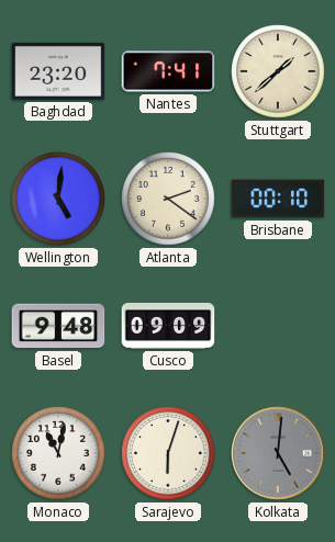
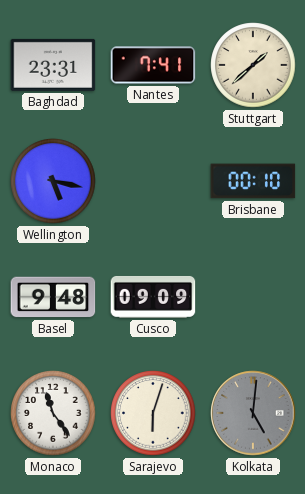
Baghdad: 23:20 -> 23:31
Wellington: 5:01 -> 5:17
Atlanta: 2:21 -> none
Monaco: 11:02 -> 11:24
